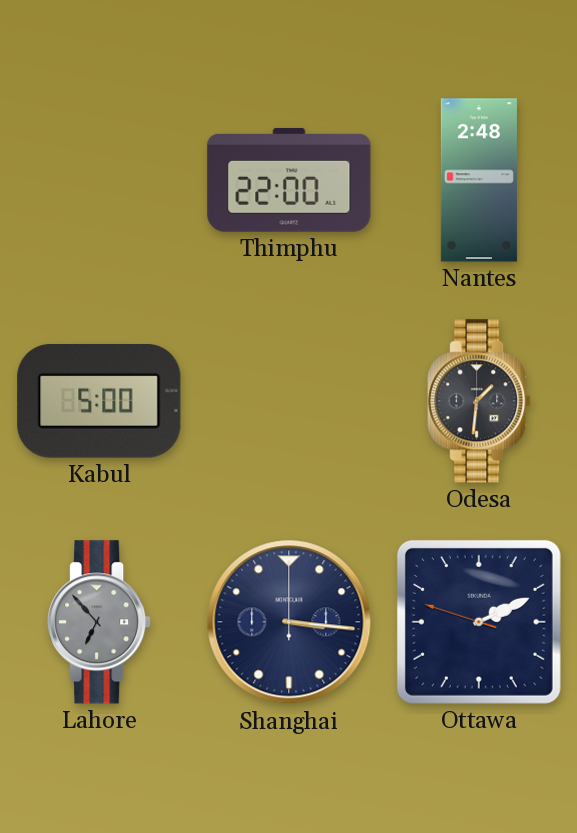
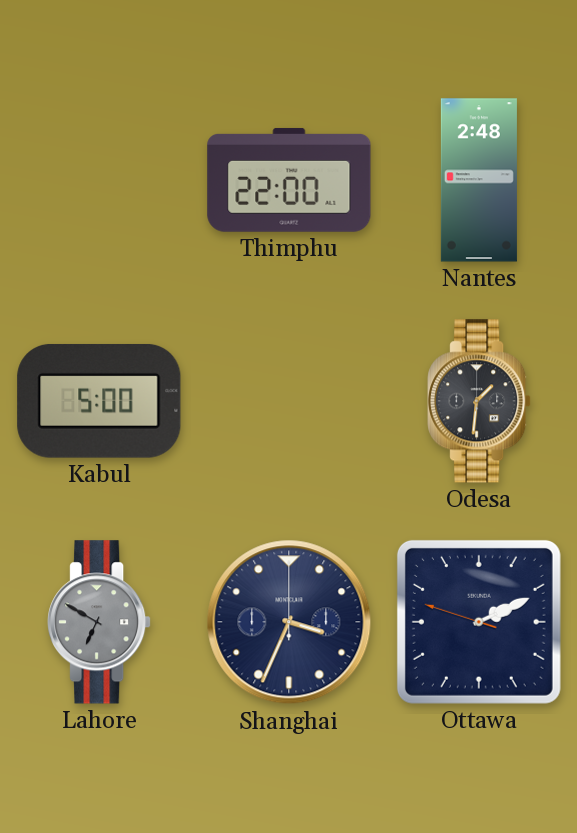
Lahore: 6:53 -> 6:50
Shanghai: 3:16 -> 3:34
